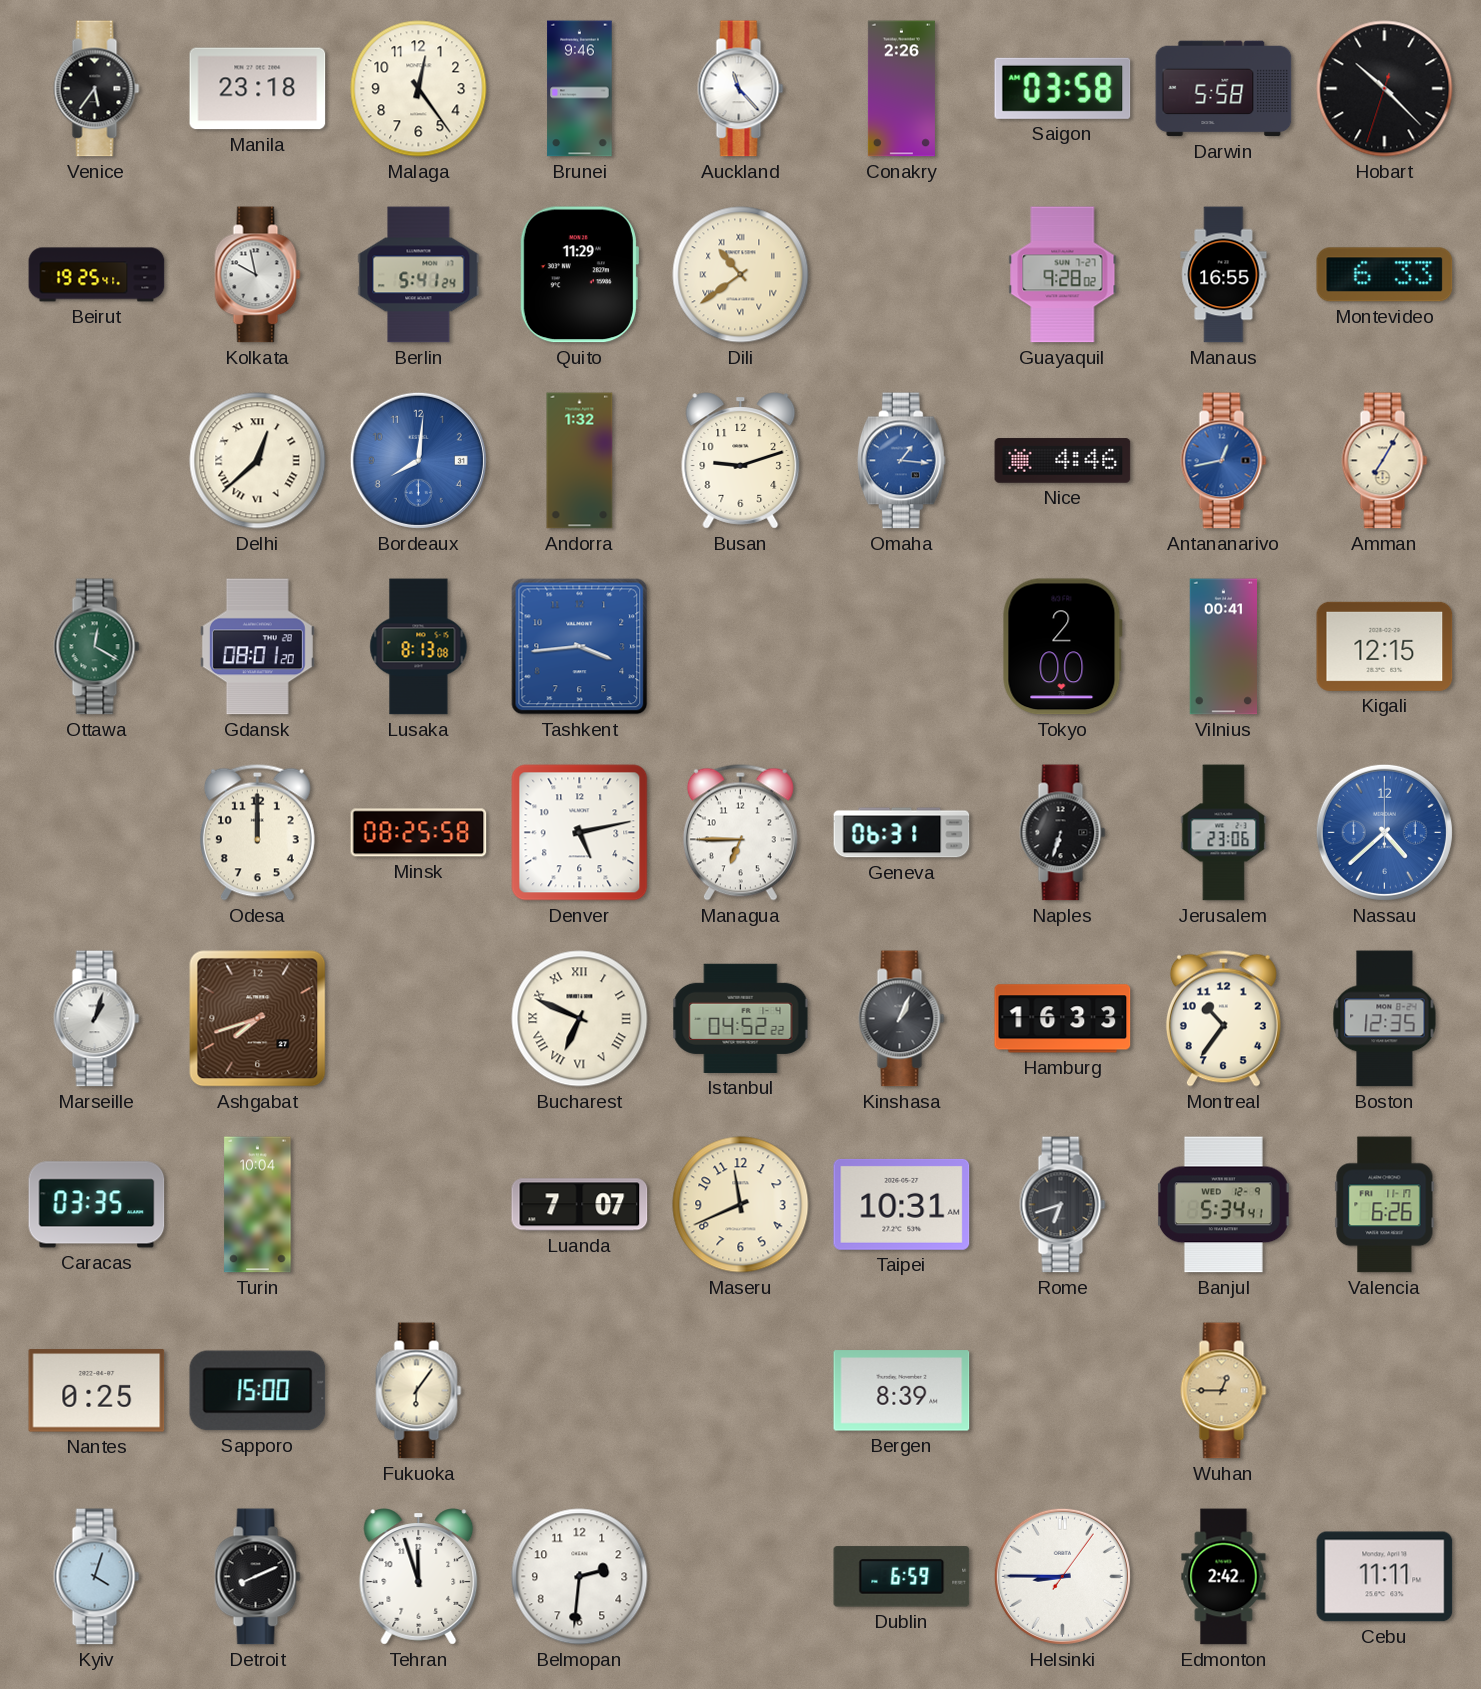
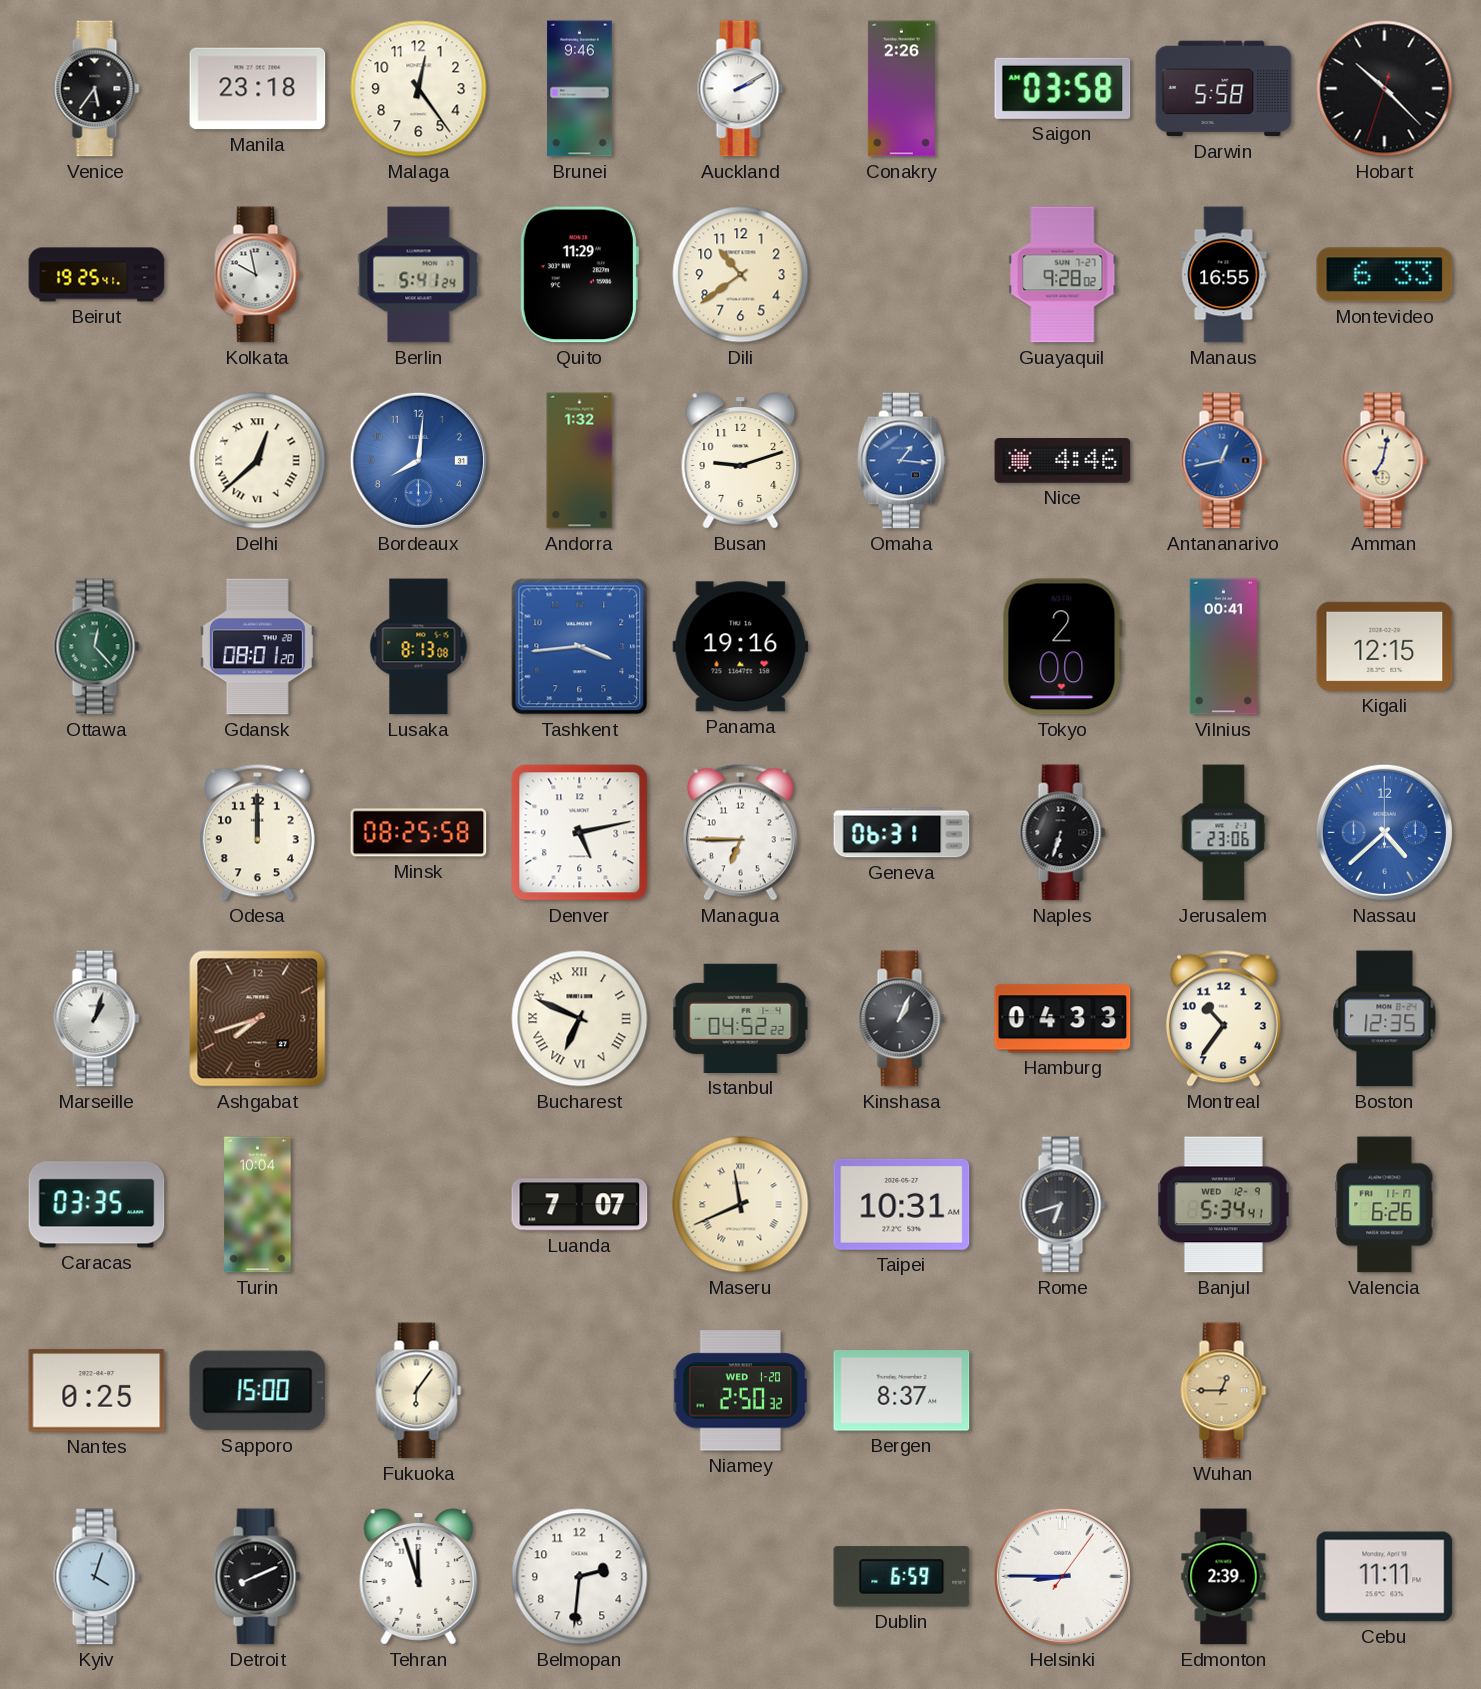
Auckland: 11:23 -> 2:10
Dili numerals: Roman -> Arabic
Amman: 7:05 -> 7:02
Ottawa: 12:20 -> 12:23
Panama: none -> 19:16
Hamburg: 16:33 -> 04:33
Maseru numerals: Arabic -> Roman
Niamey: none -> 2:50
Bergen: 8:39 -> 8:37
Edmonton: 2:42 -> 2:39
